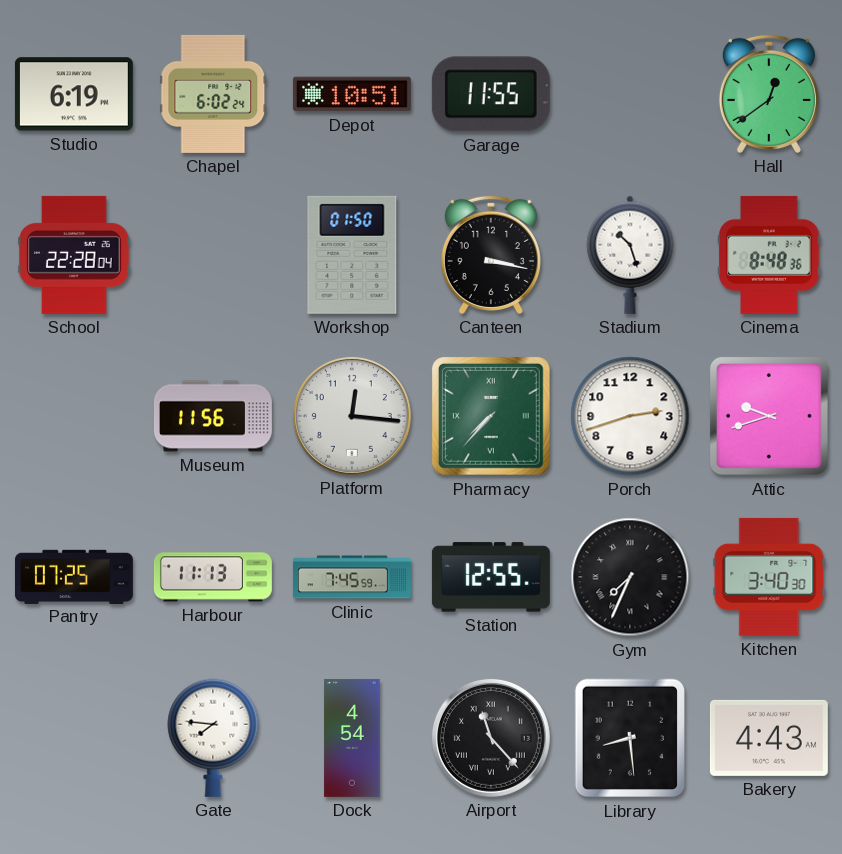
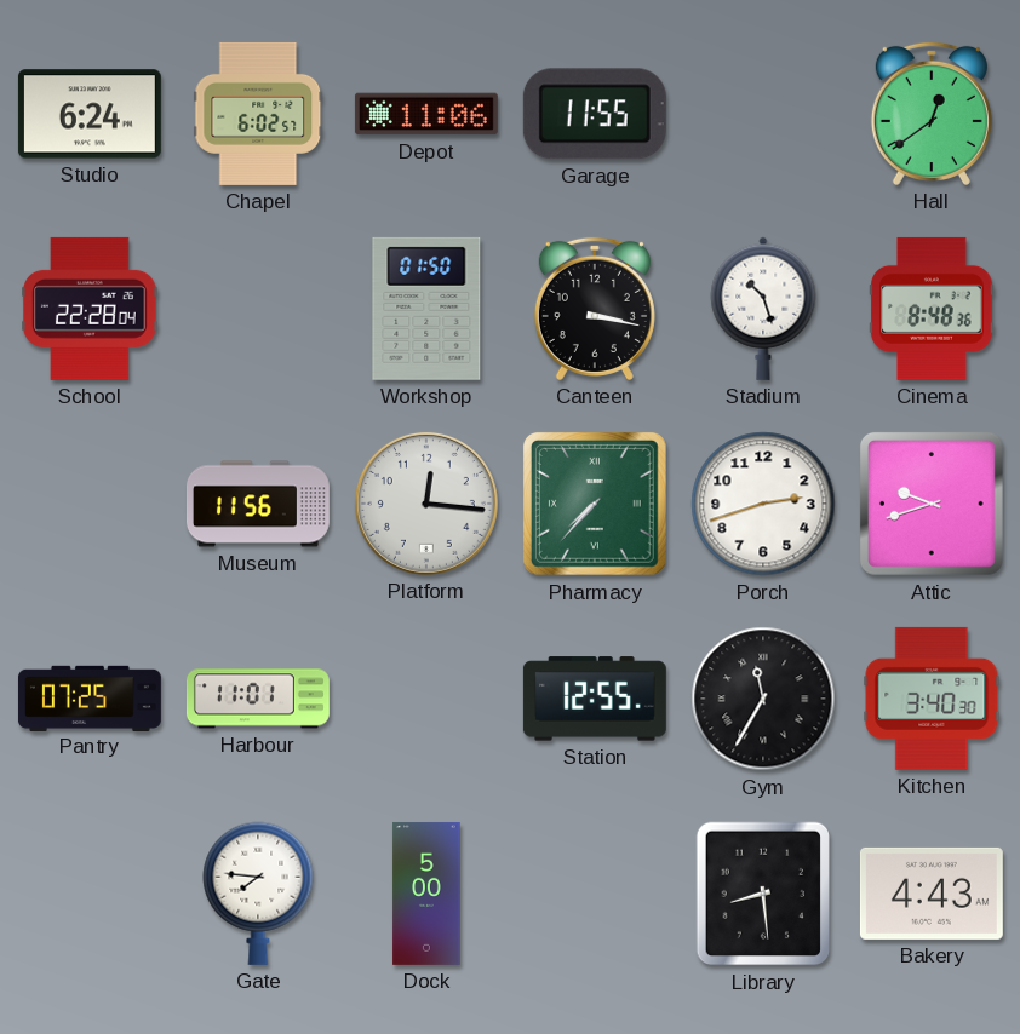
Studio: 6:19 -> 6:24
Chapel: 6:02:24 -> 6:02:57
Depot: 10:51 -> 11:06
Harbour: 11:13 -> 11:01
Clinic: 7:45 -> none
Gym: 7:34 -> 11:35
Dock: 4:54 -> 5:00
Airport: 11:23 -> none
